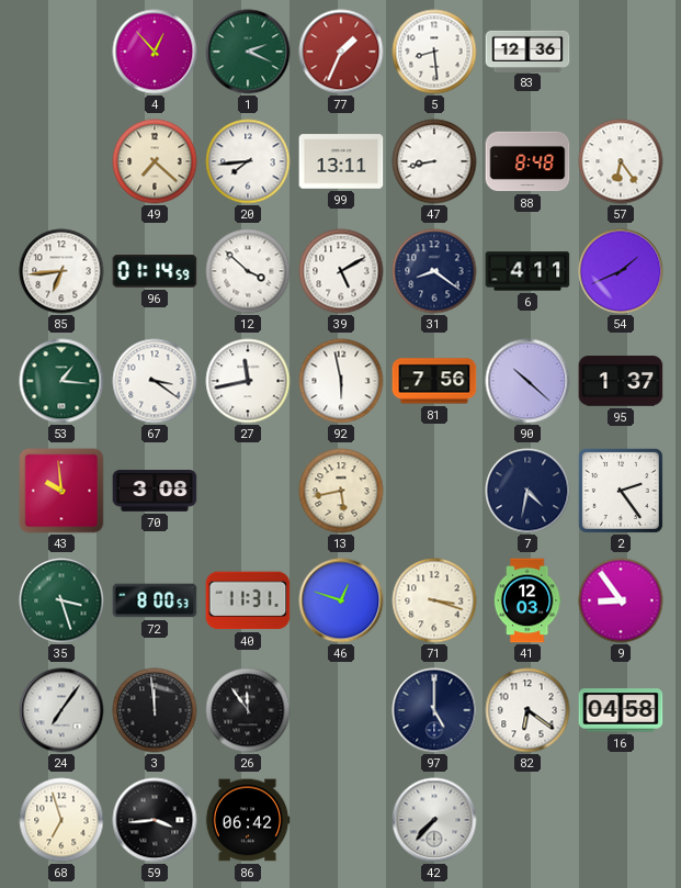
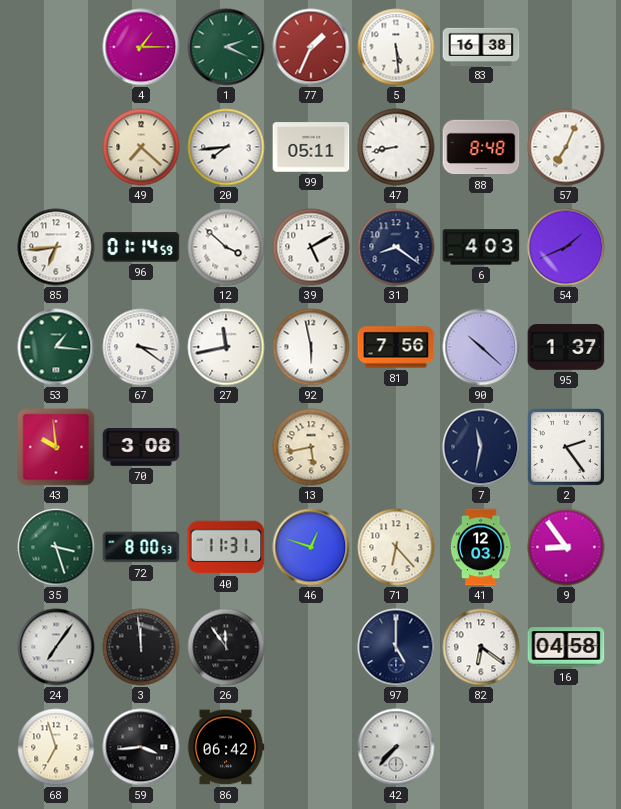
4: 12:53 -> 1:15
5: 8:29 -> 5:29
83: 12:36 -> 16:38
99: 13:11 -> 05:11
57: 6:24 -> 7:04
6: 4:11 -> 4:03
7: 4:32 -> 11:32
71: 3:18 -> 6:23
